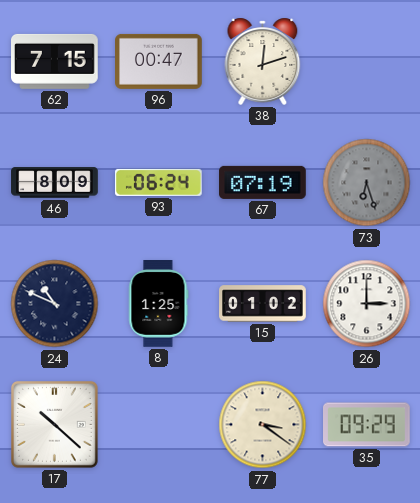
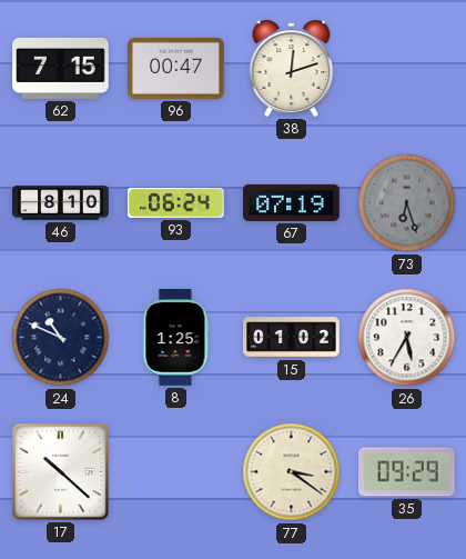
46: 8:09 -> 8:10
26: 3:00 -> 5:35
